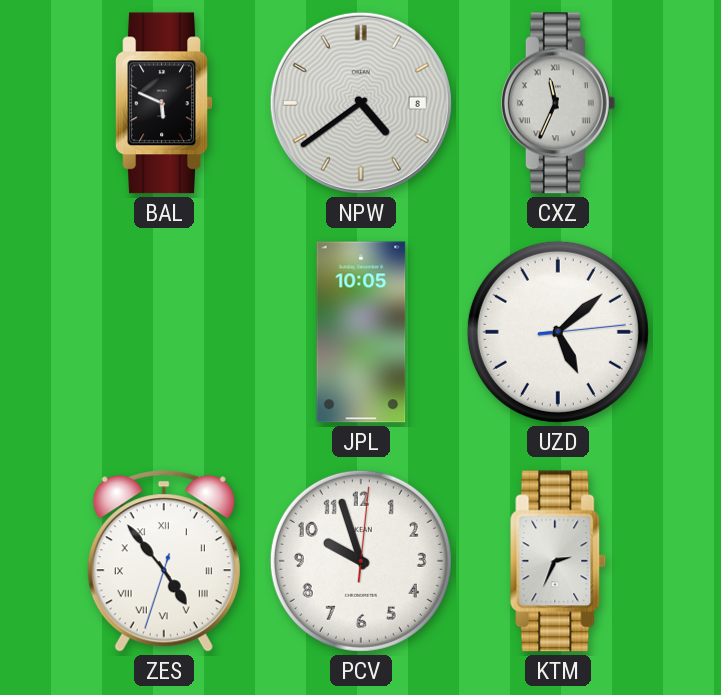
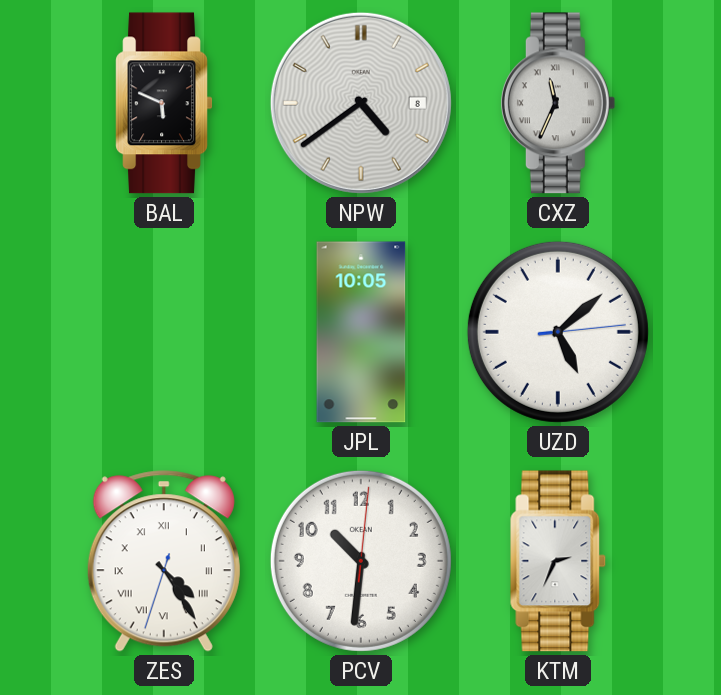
ZES: 4:53 -> 4:24
PCV: 9:57 -> 10:31
